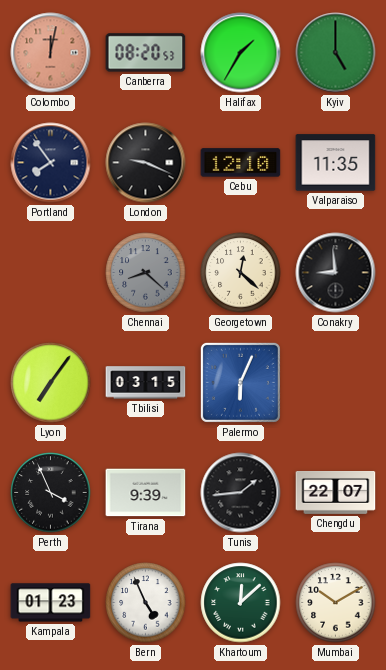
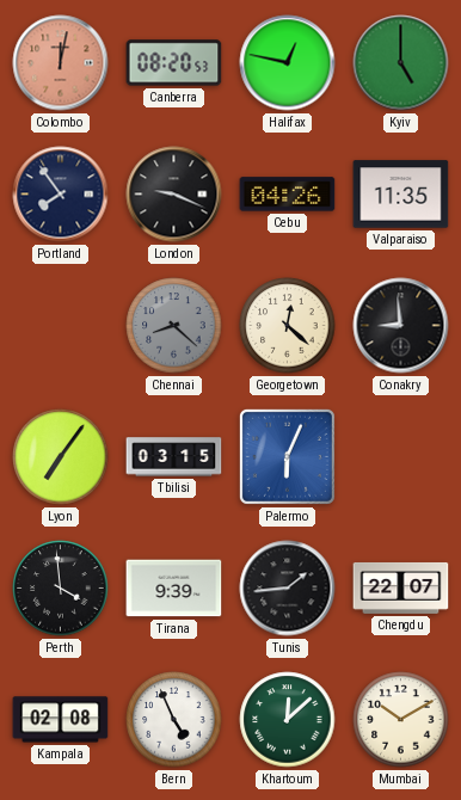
Halifax: 1:35 -> 12:47
Cebu: 12:10 -> 04:26
Perth: 3:56 -> 3:59
Kampala: 01:23 -> 02:08
